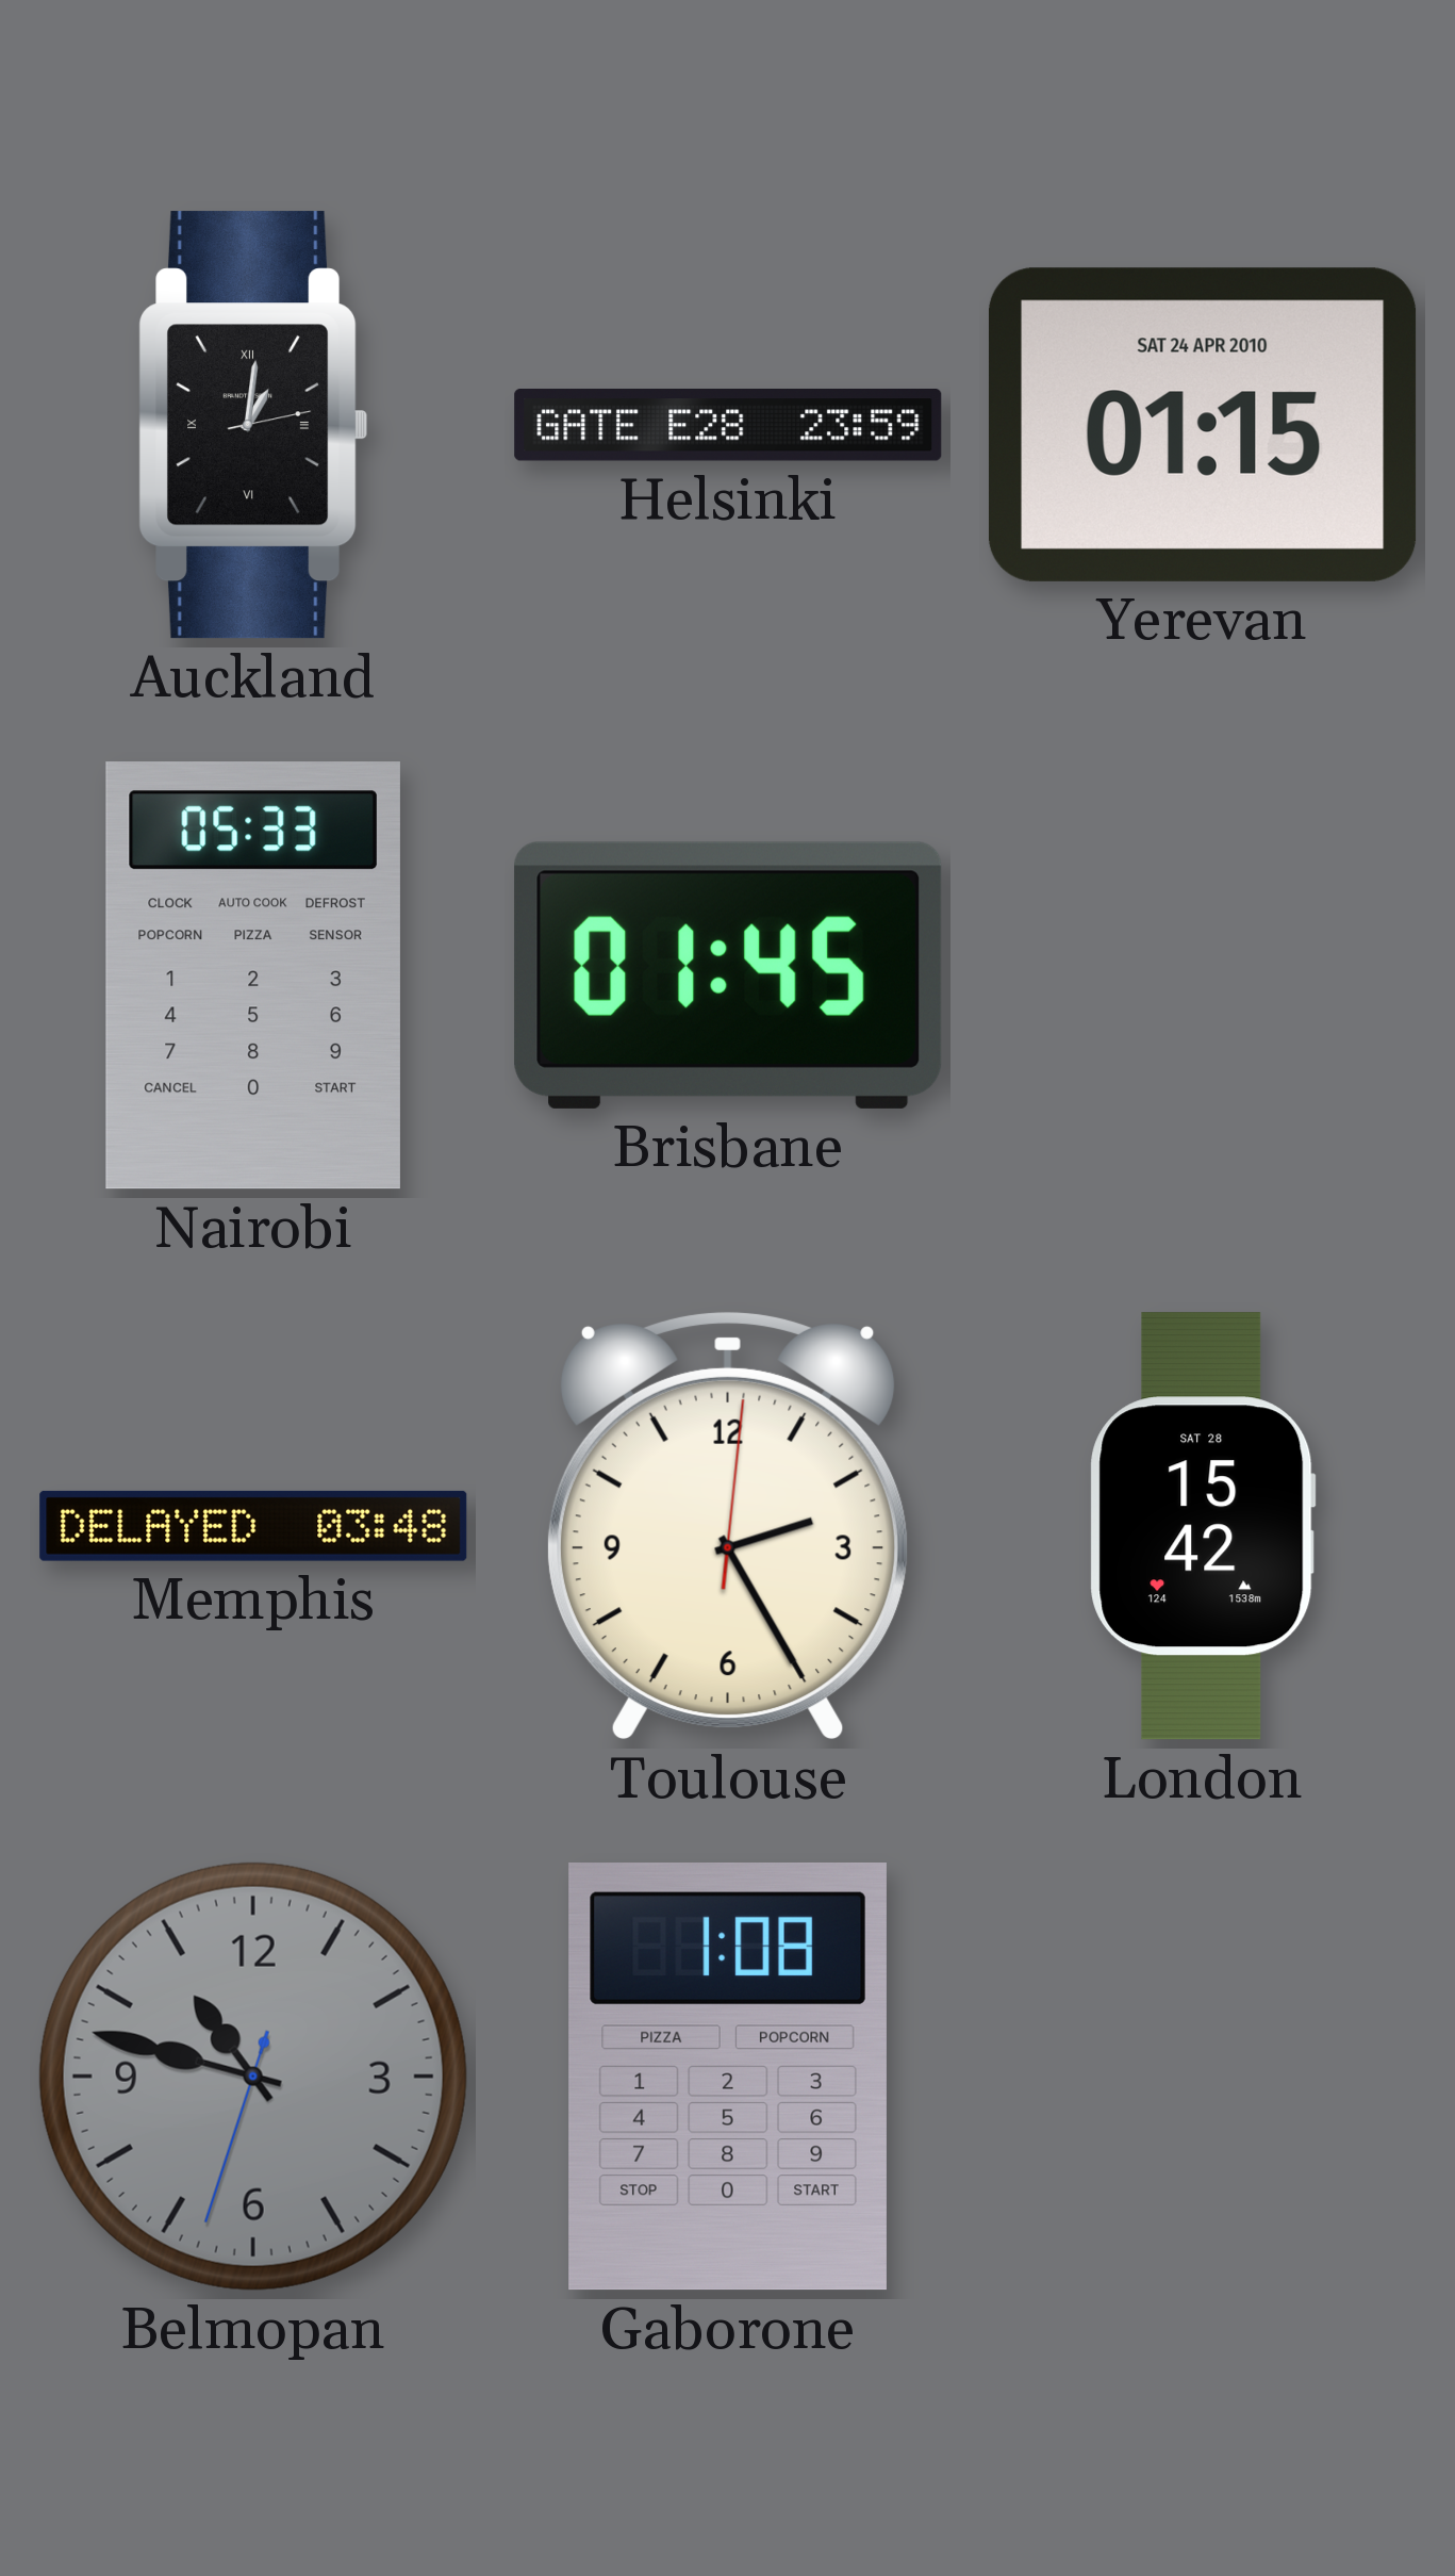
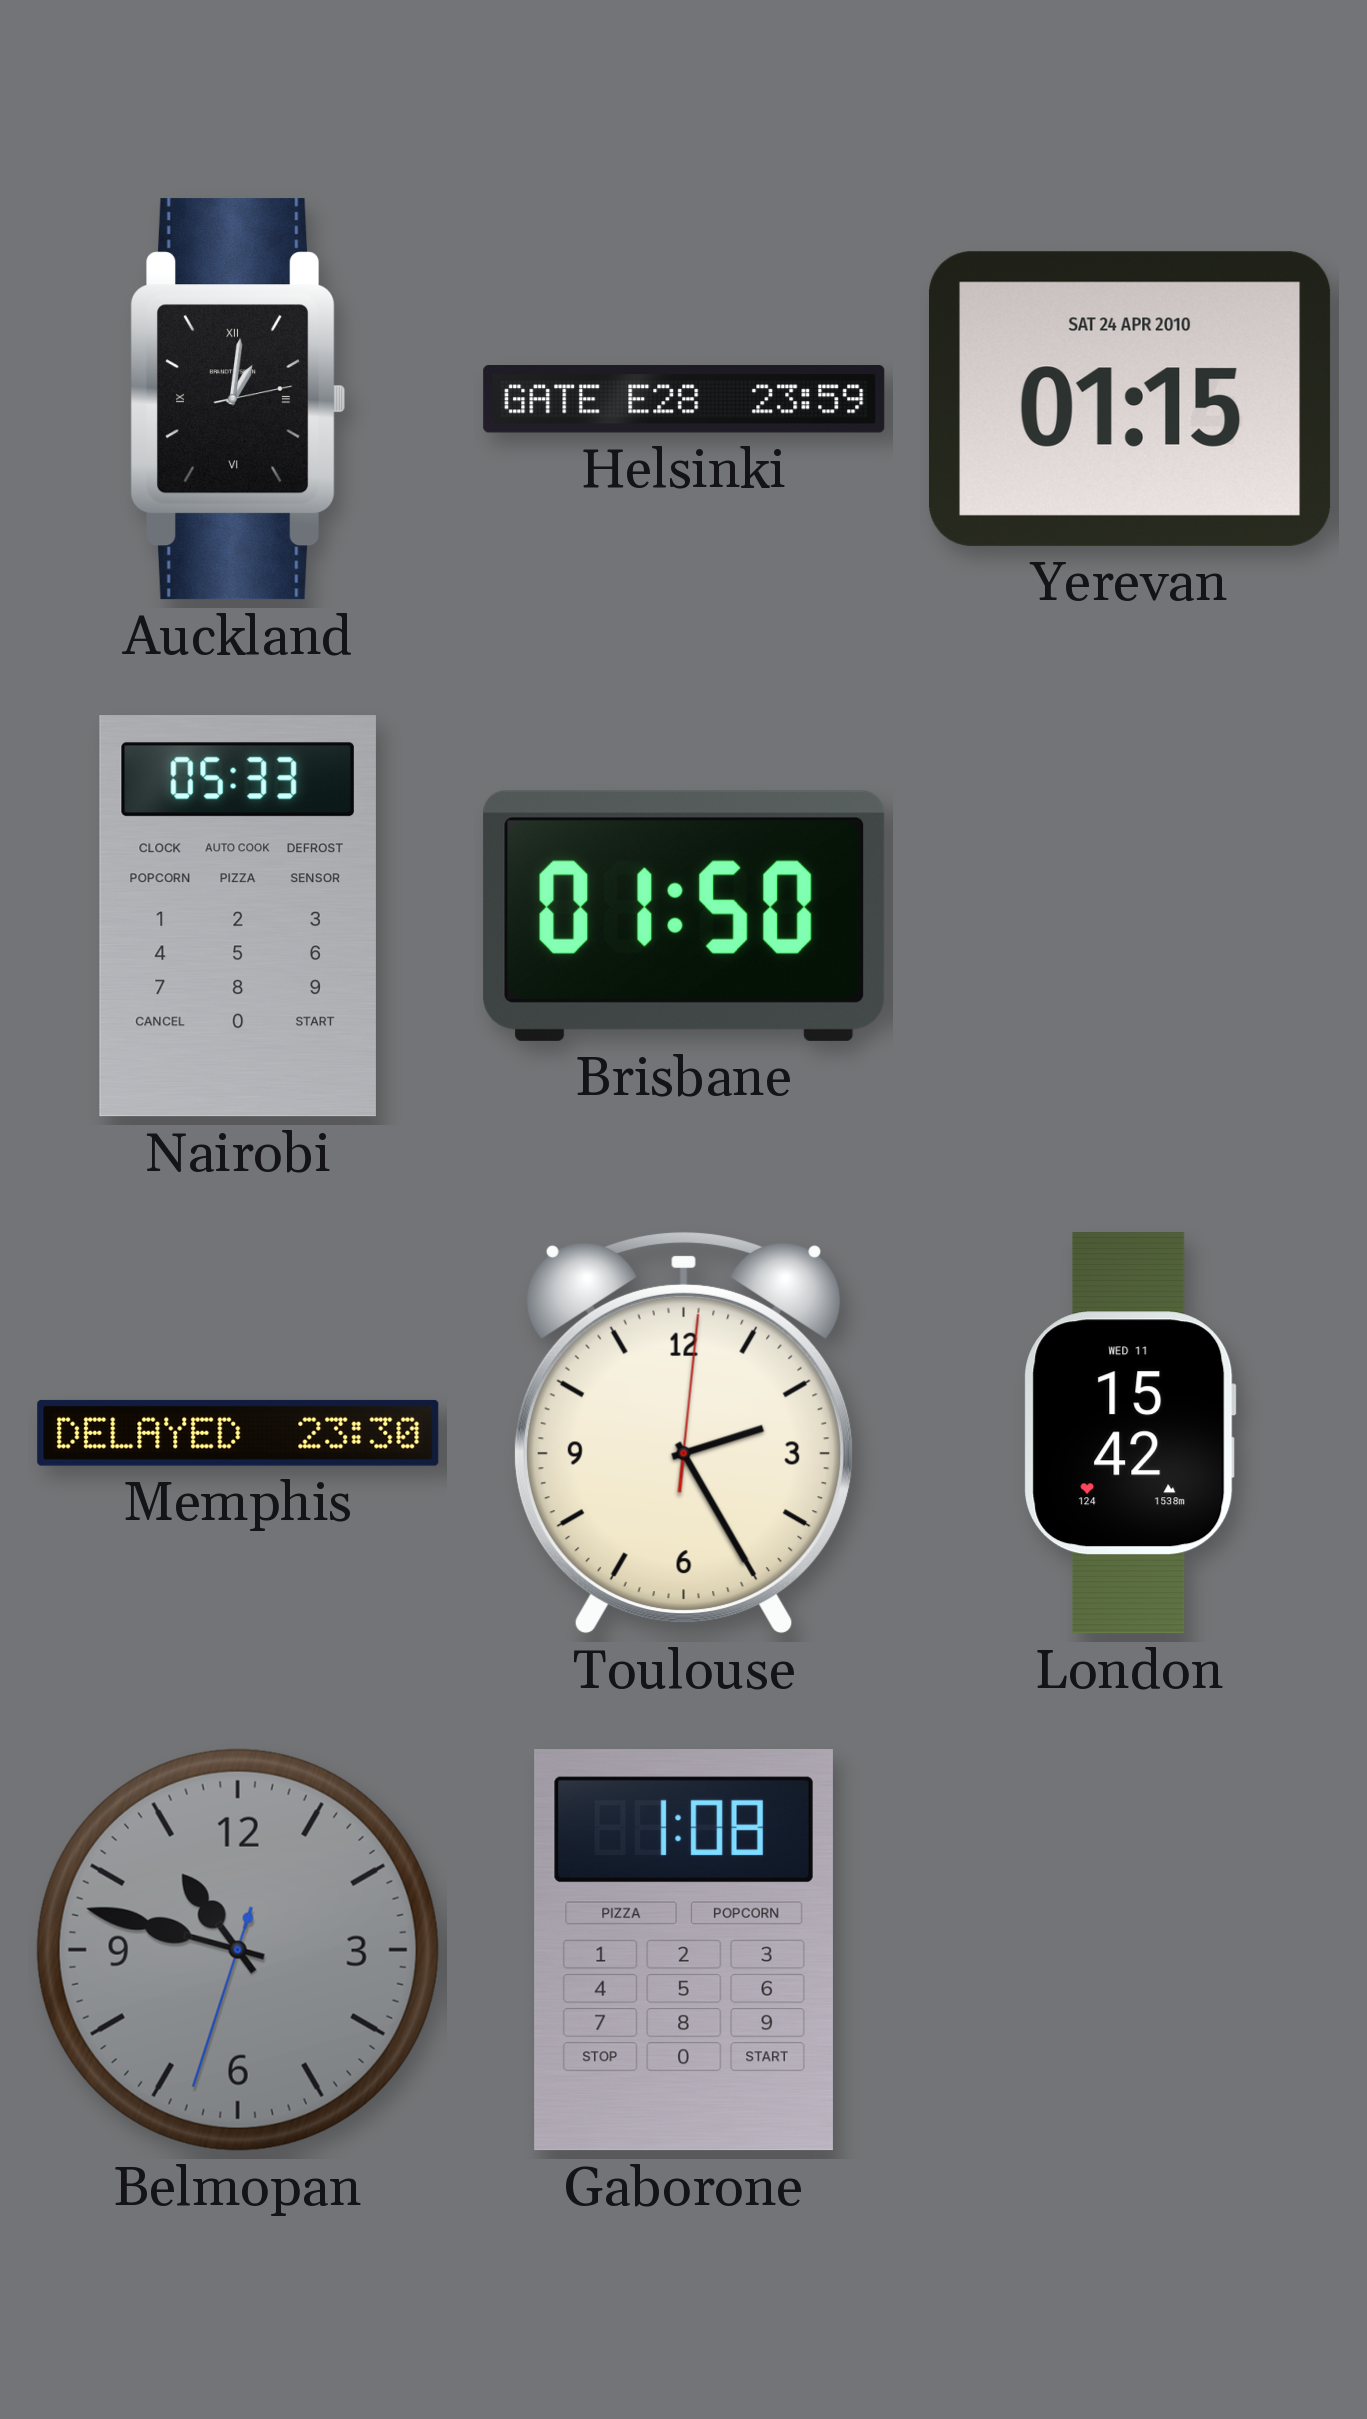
Brisbane: 01:45 -> 01:50
Memphis: 03:48 -> 23:30
London date: SAT 28 -> WED 11
